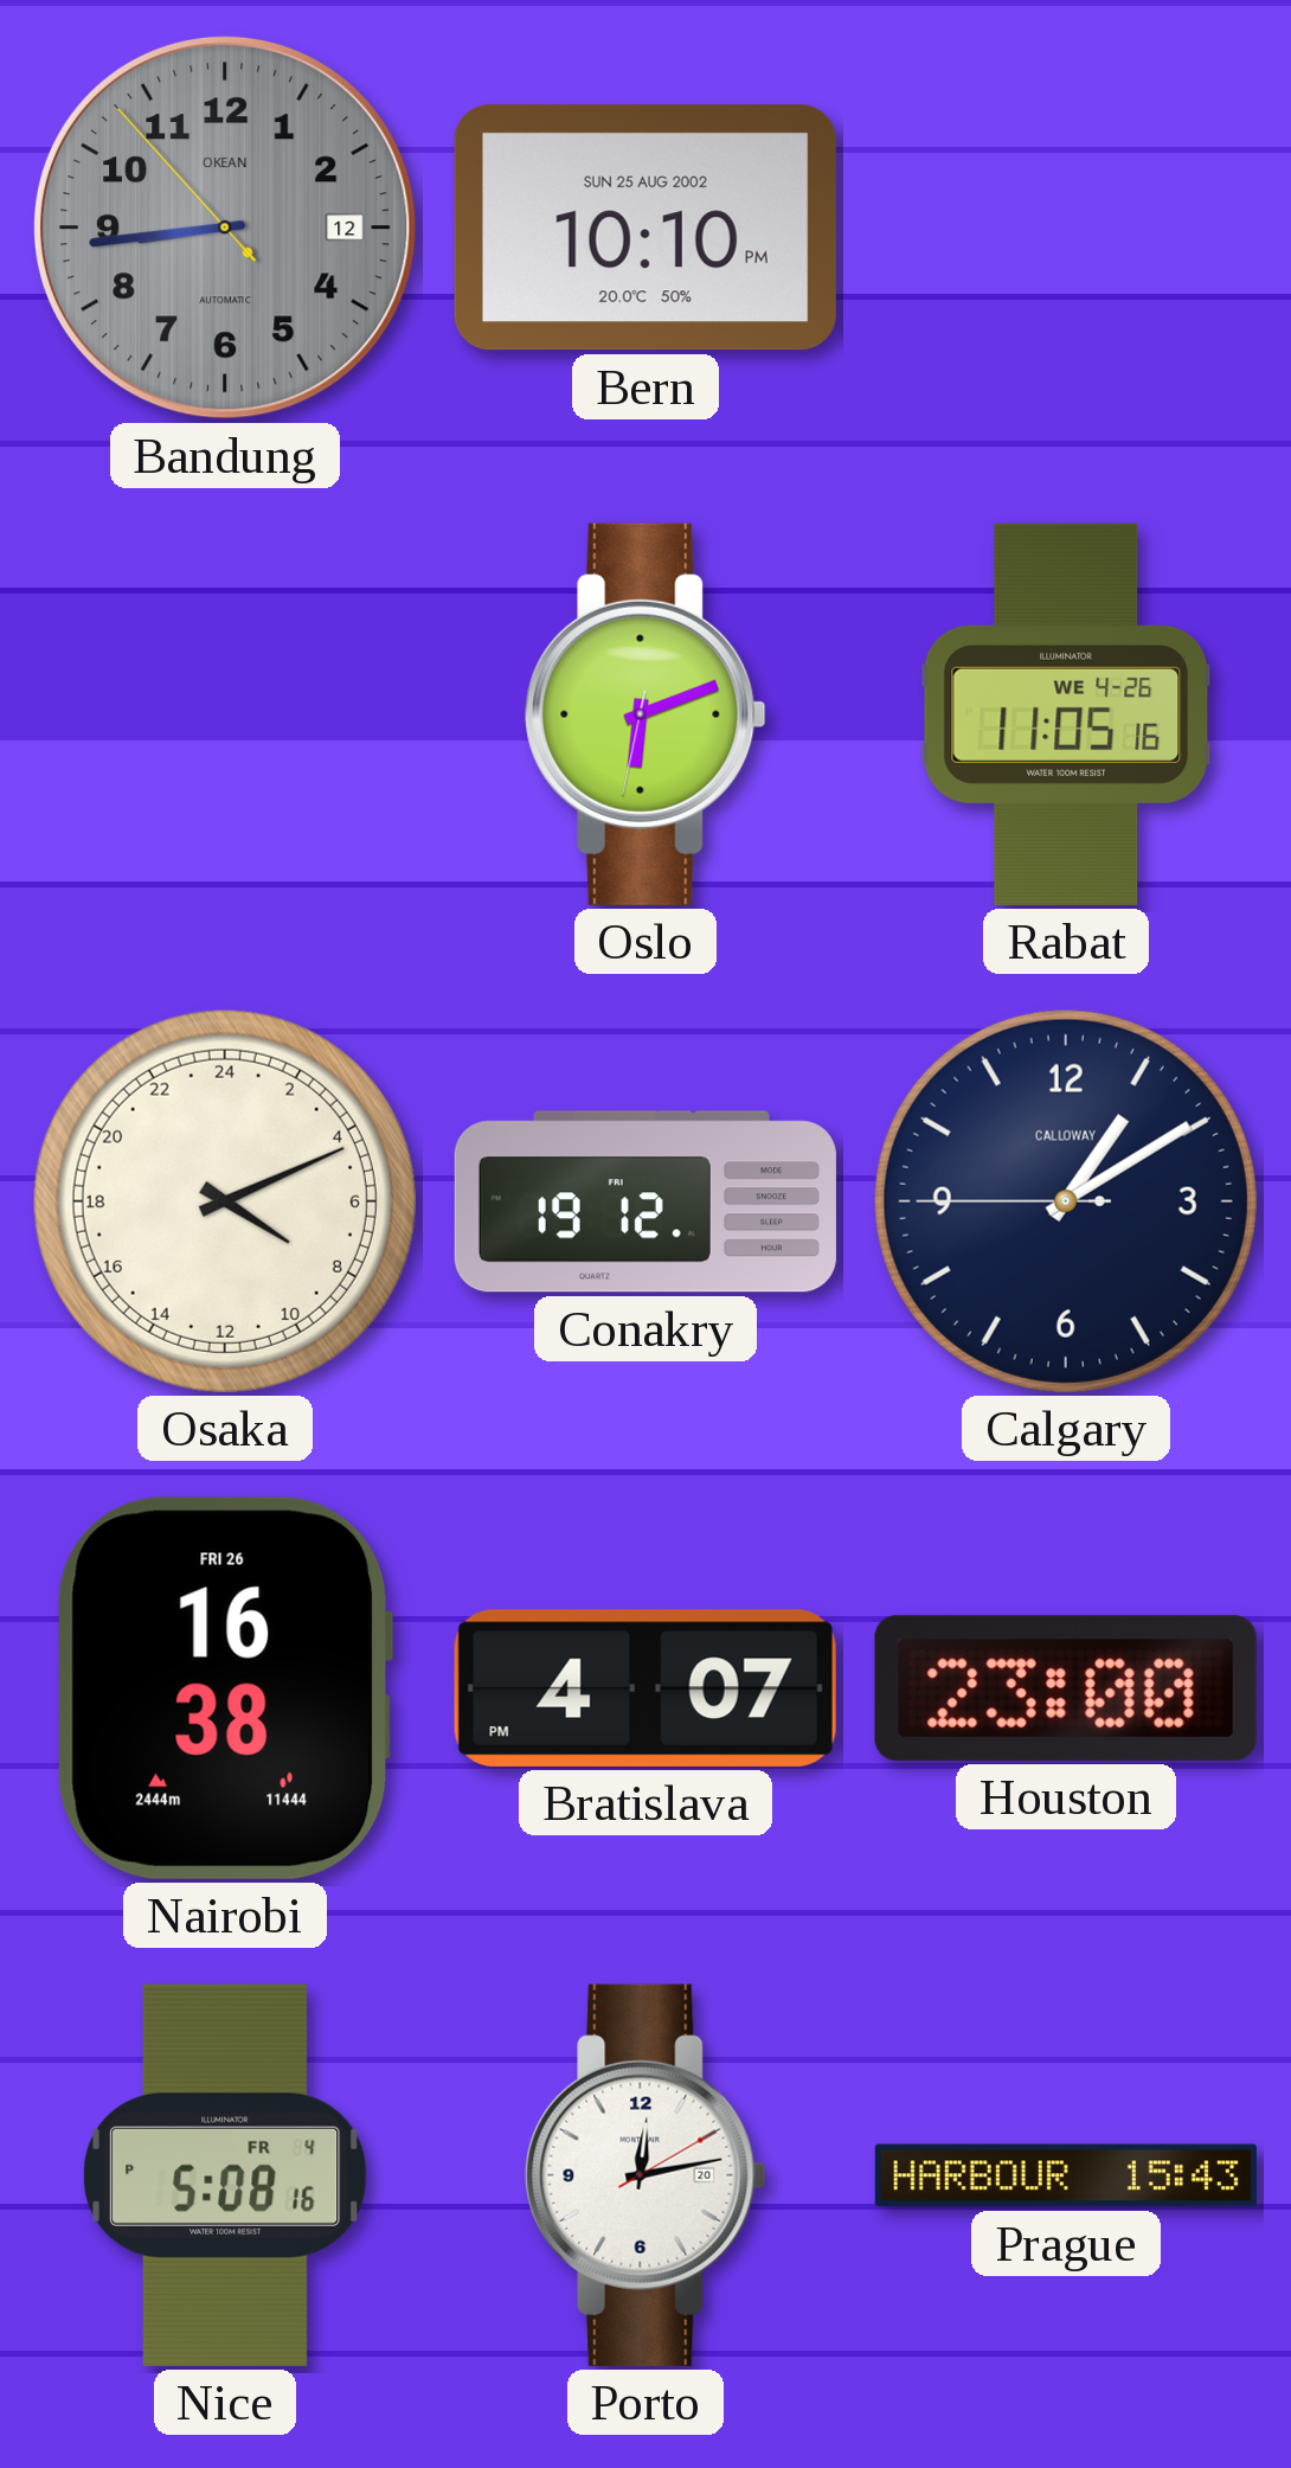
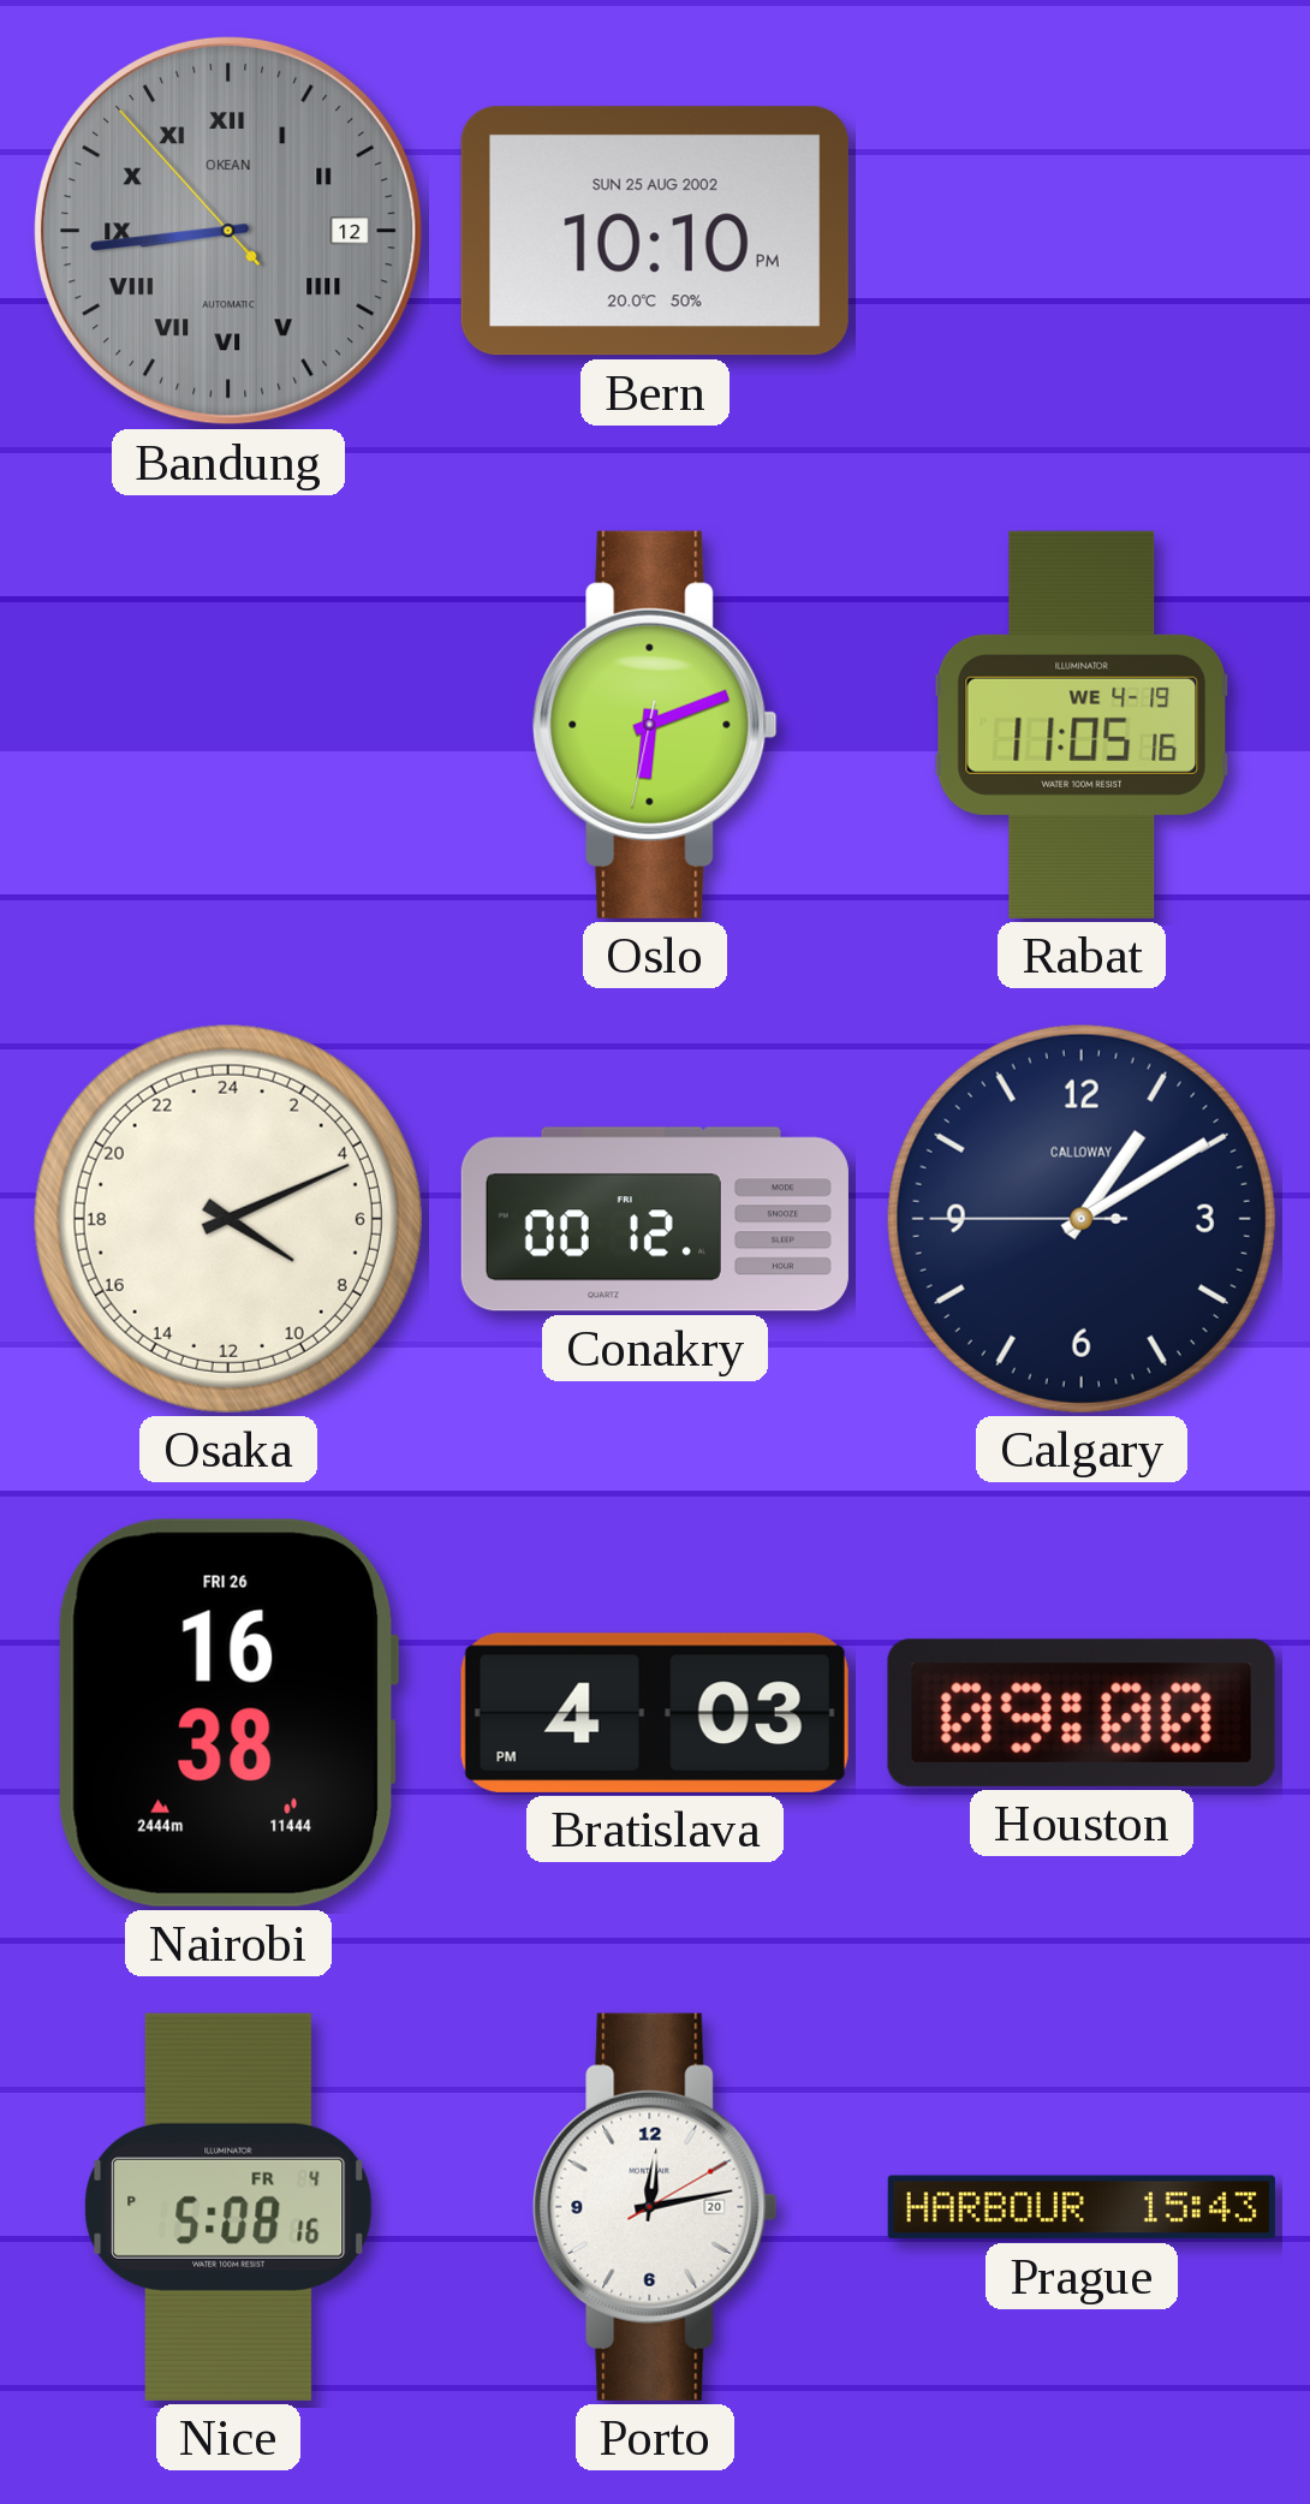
Bandung numerals: Arabic -> Roman
Rabat date: WE 4-26 -> WE 4-19
Conakry: 19:12 -> 00:12
Bratislava: 4:07 -> 4:03
Houston: 23:00 -> 09:00
